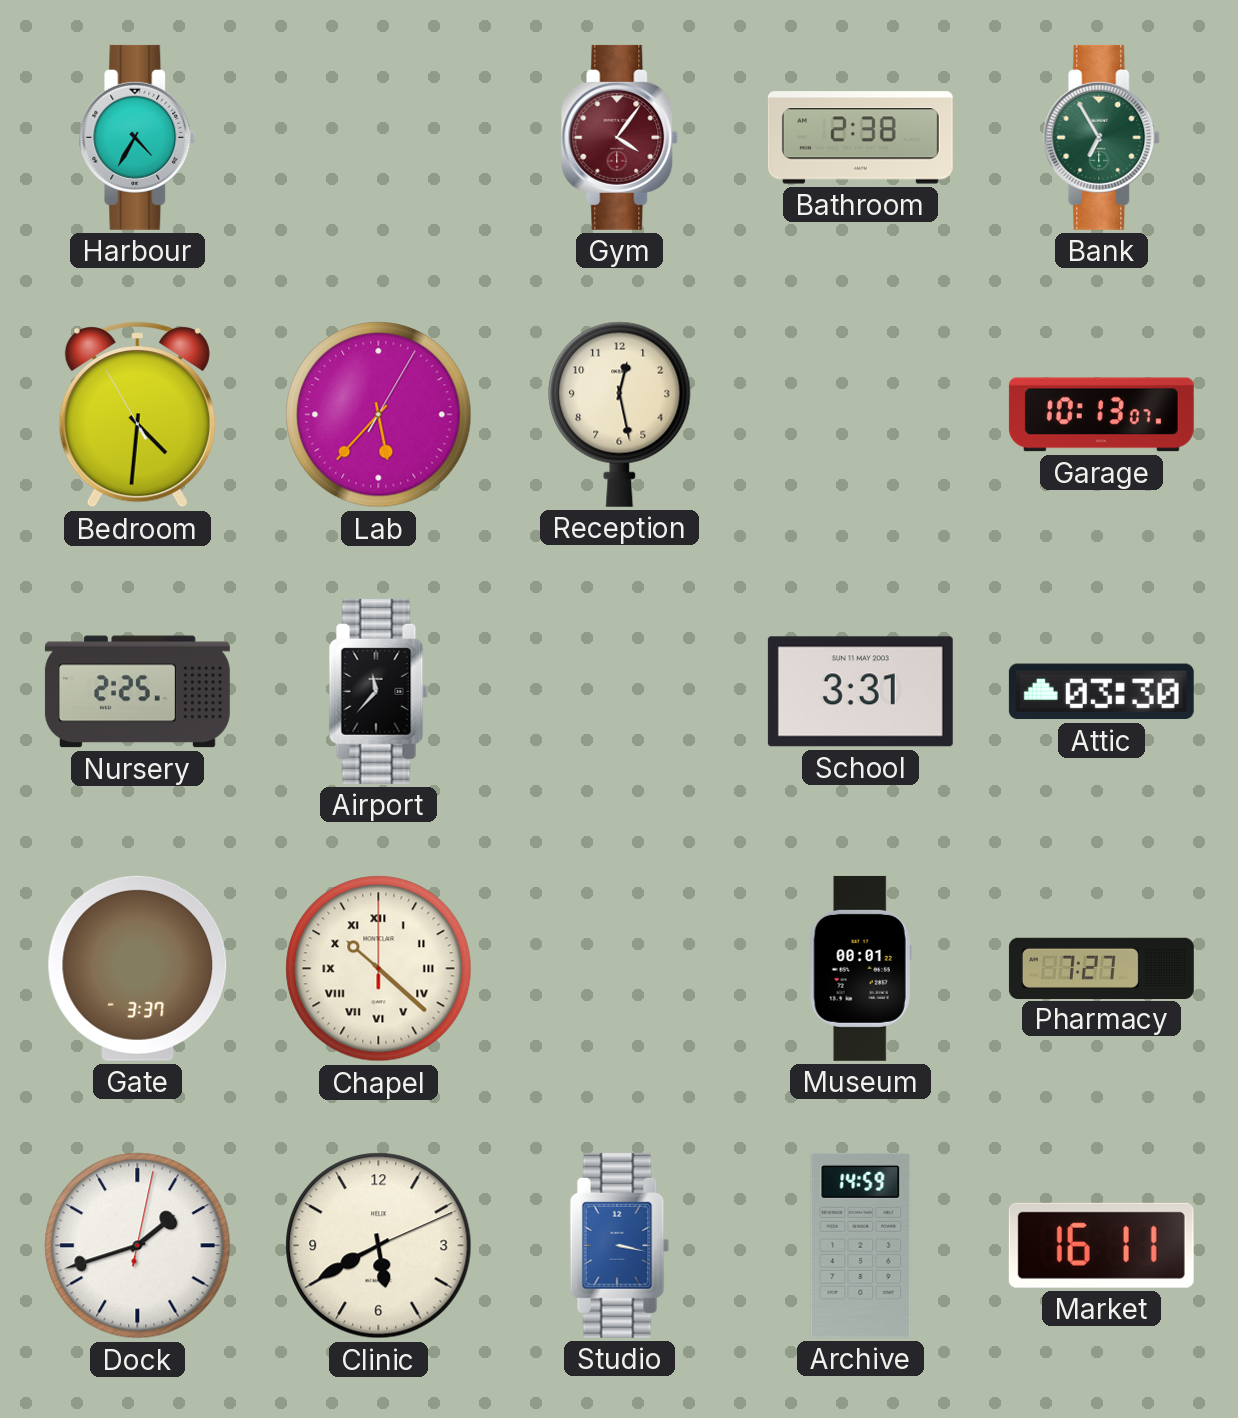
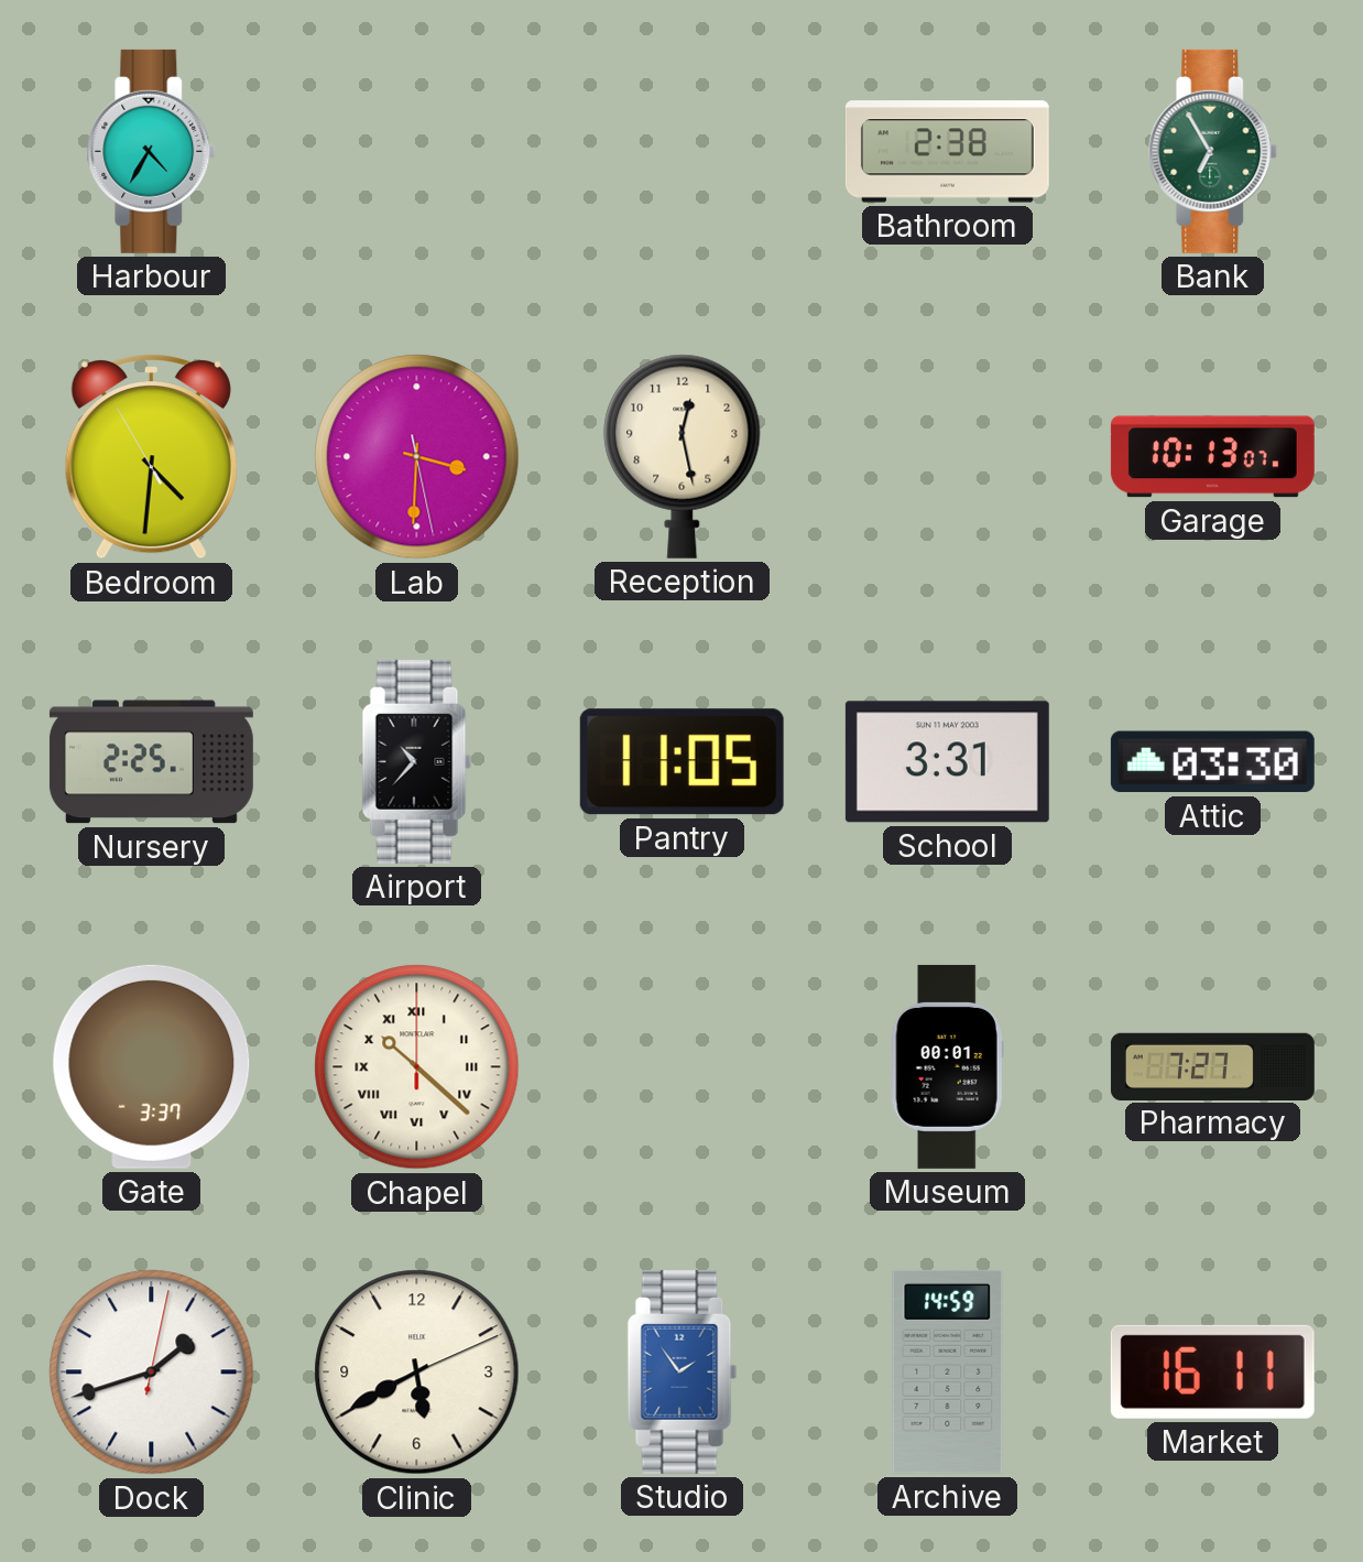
Gym: 4:06 -> none
Lab: 5:37 -> 3:30
Airport: 11:37 -> 10:37
Pantry: none -> 11:05
Studio: 3:17 -> 1:54
